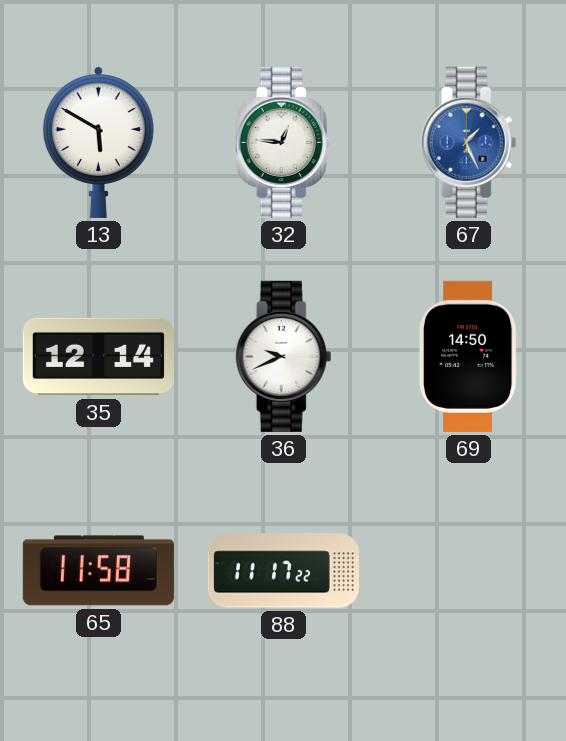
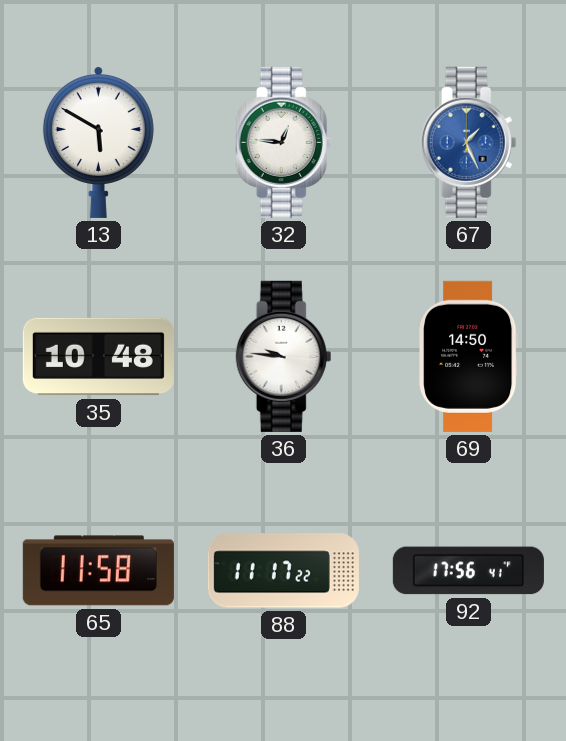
35: 12:14 -> 10:48
36: 9:41 -> 9:46
92: none -> 17:56
